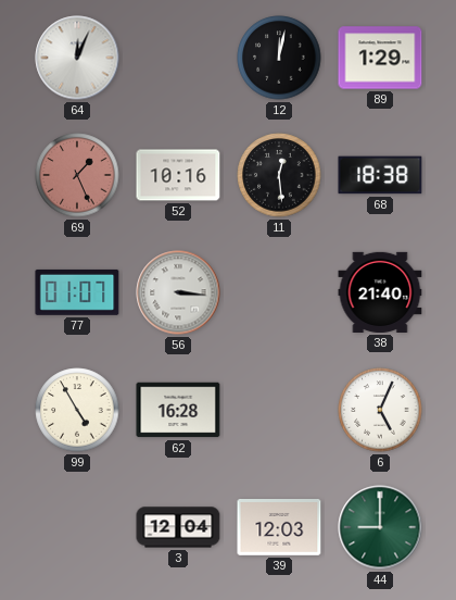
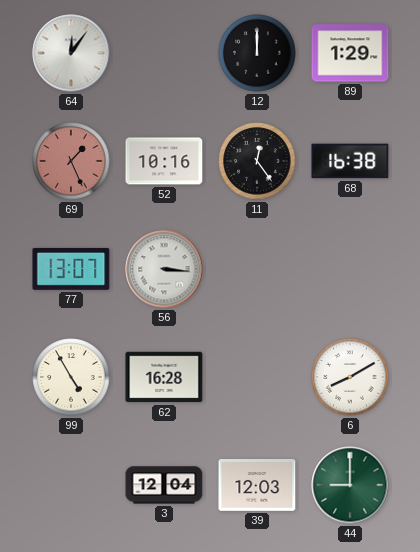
64: 12:04 -> 12:06
12: 12:02 -> 12:00
11: 12:29 -> 12:24
68: 18:38 -> 16:38
77: 01:07 -> 13:07
38: 21:40 -> none
6: 5:04 -> 8:10
